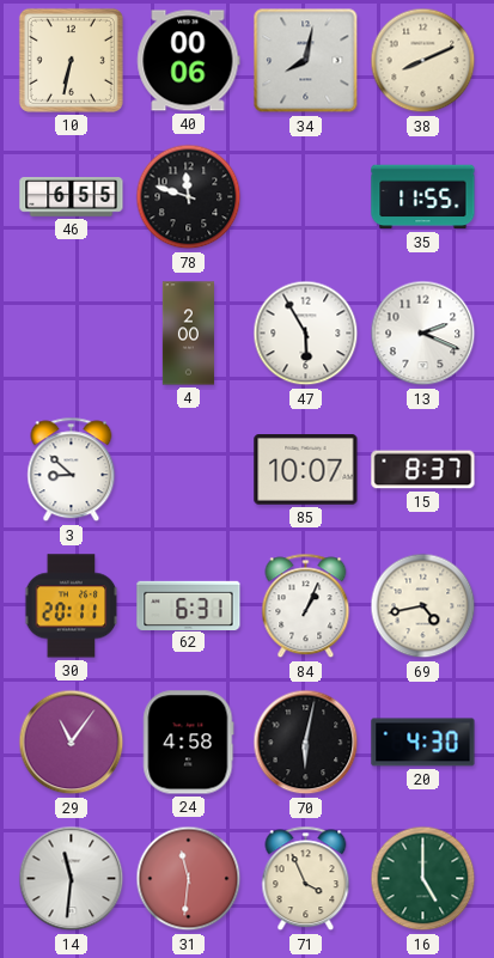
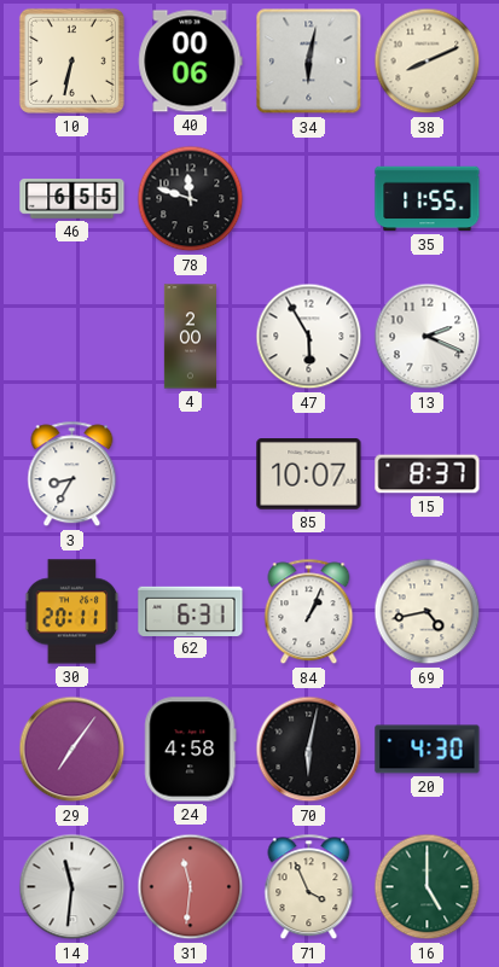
34: 8:02 -> 6:02
3: 8:52 -> 8:35
29: 11:06 -> 7:06
